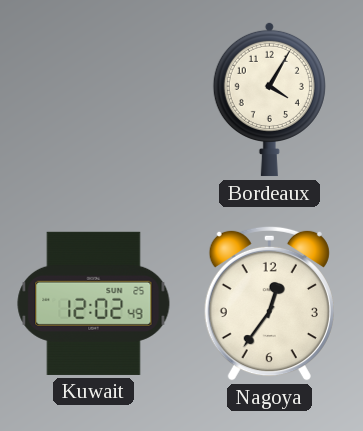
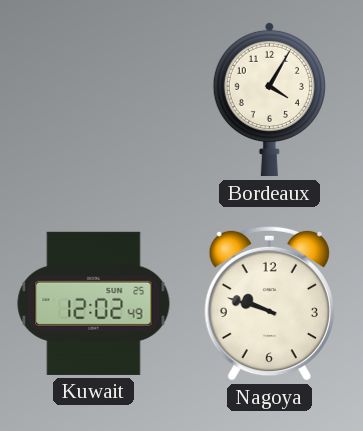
Nagoya: 12:36 -> 9:48
